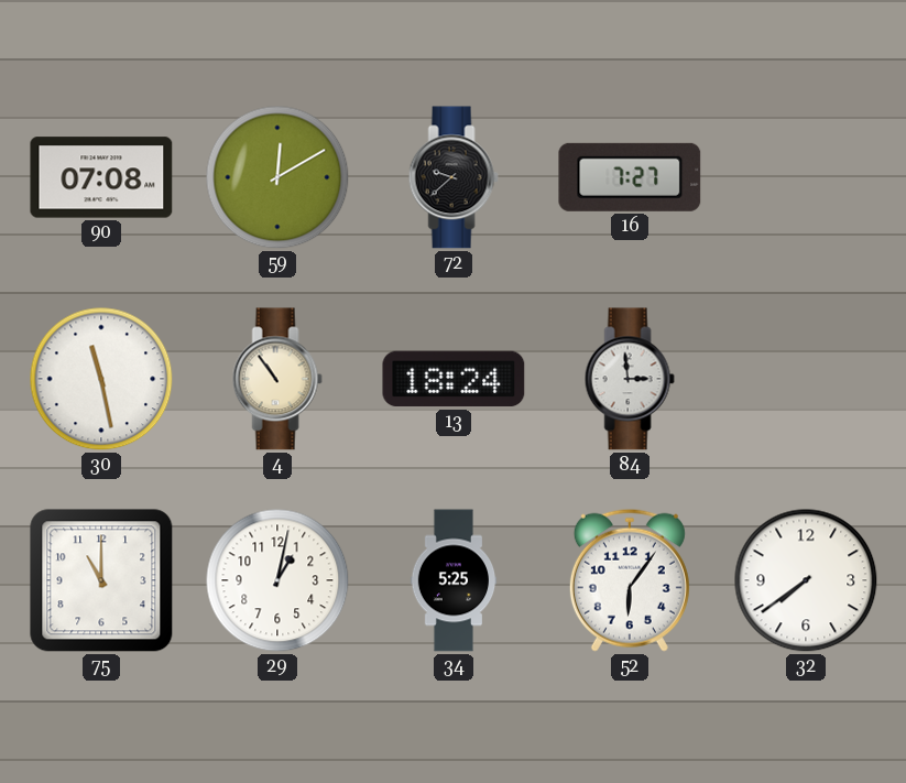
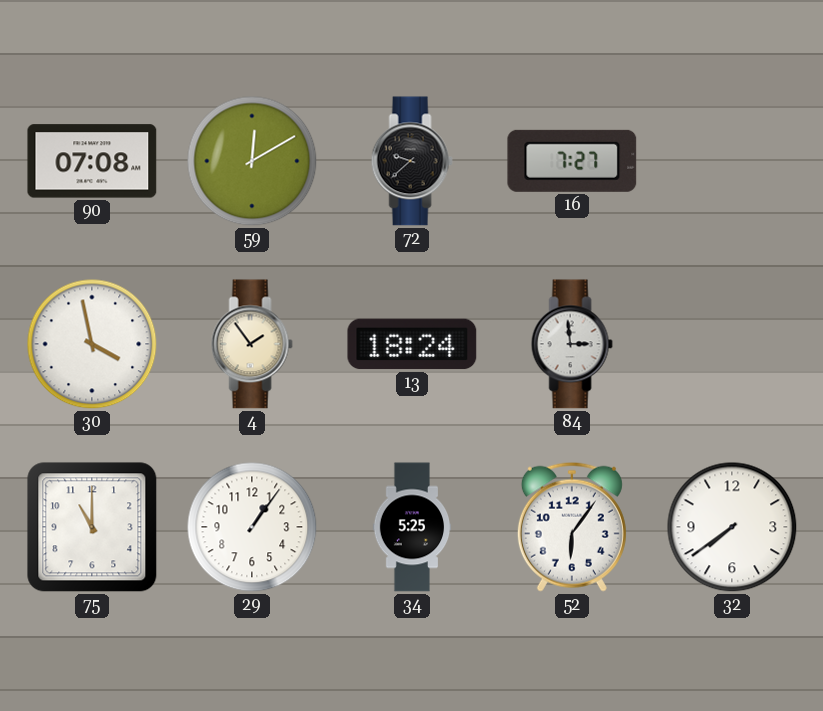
30: 11:28 -> 3:58
4: 10:54 -> 1:54
29: 1:02 -> 1:06
